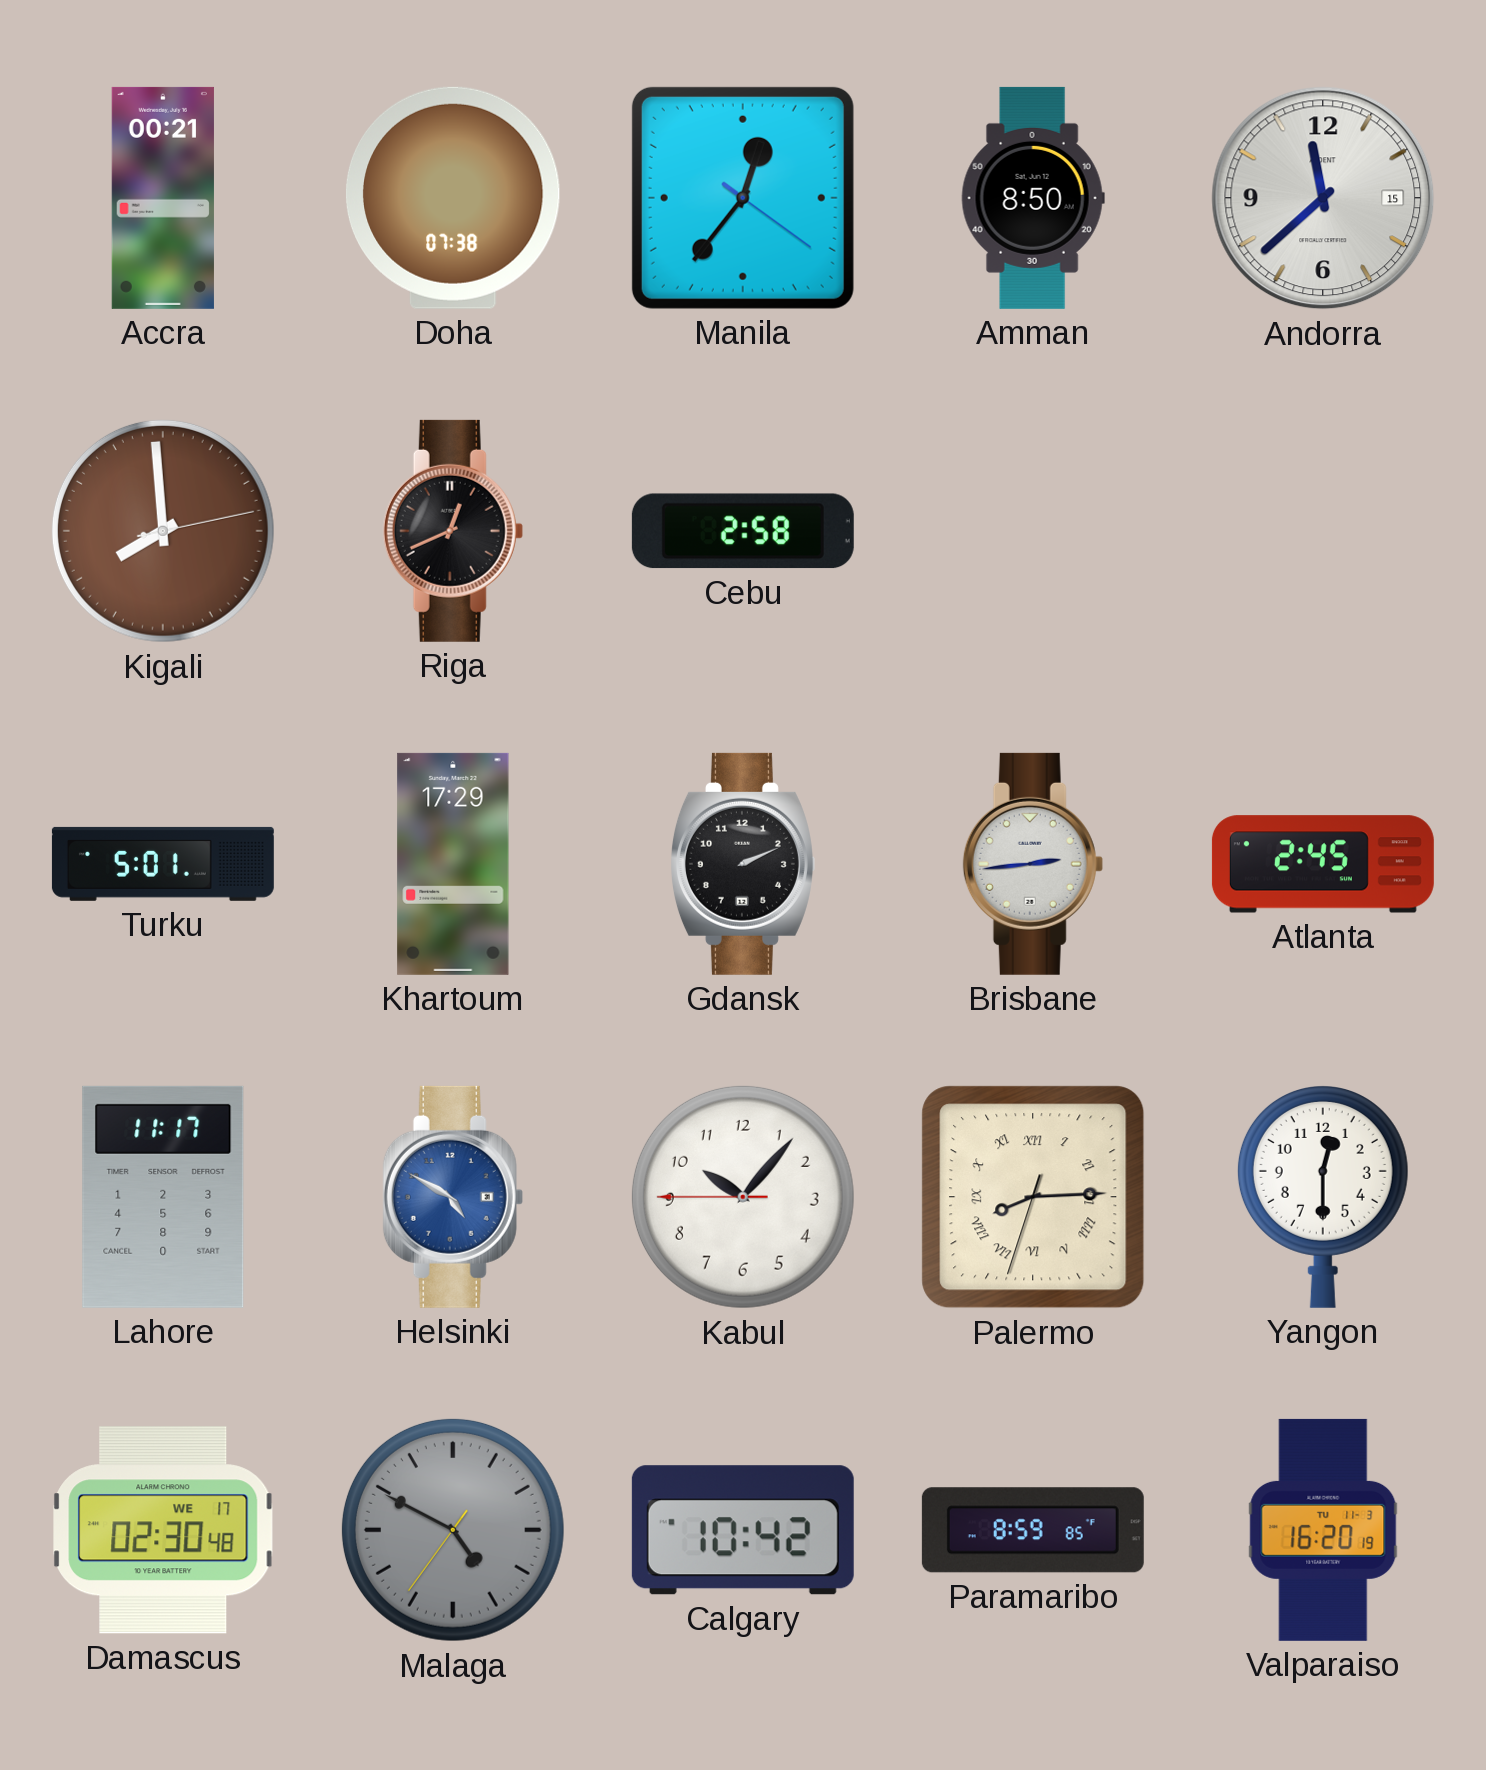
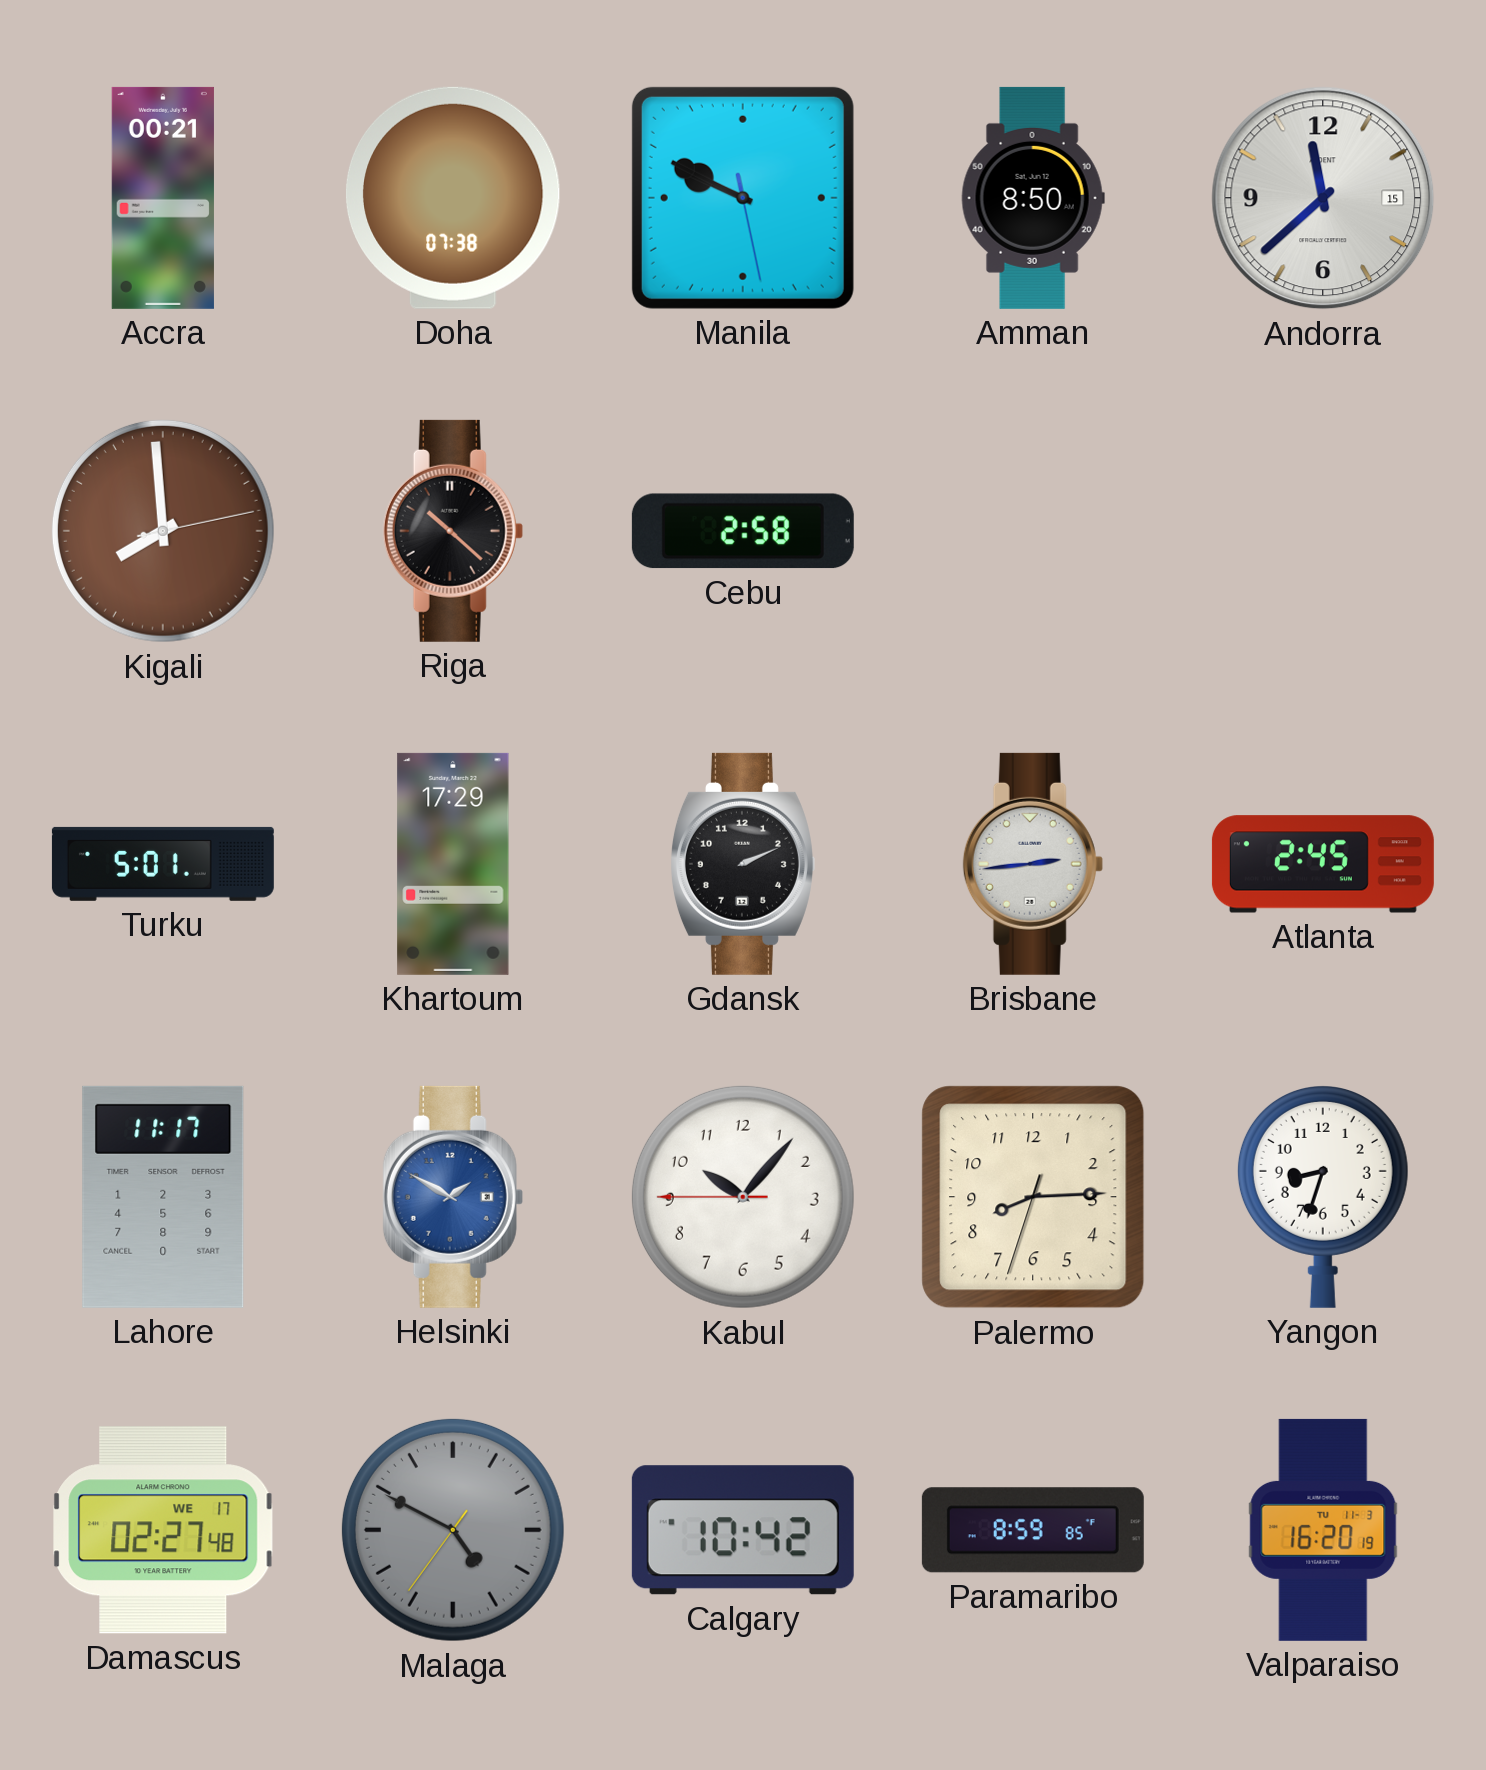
Manila: 12:36 -> 9:49
Riga: 12:41 -> 10:22
Helsinki: 4:50 -> 1:50
Palermo numerals: Roman -> Arabic
Yangon: 12:30 -> 8:33
Damascus: 02:30 -> 02:27
